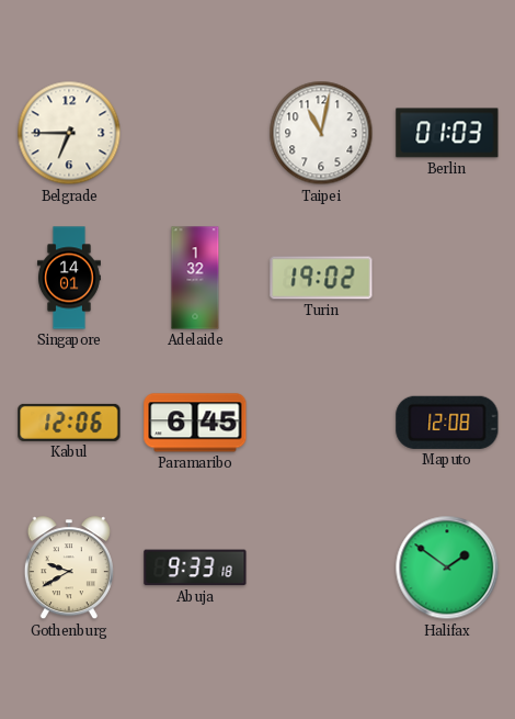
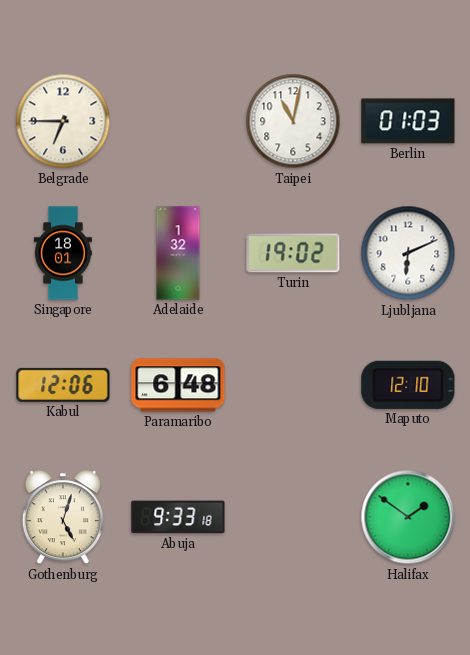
Singapore: 14:01 -> 18:01
Ljubljana: none -> 6:11
Paramaribo: 6:45 -> 6:48
Maputo: 12:08 -> 12:10
Gothenburg: 9:40 -> 5:03
